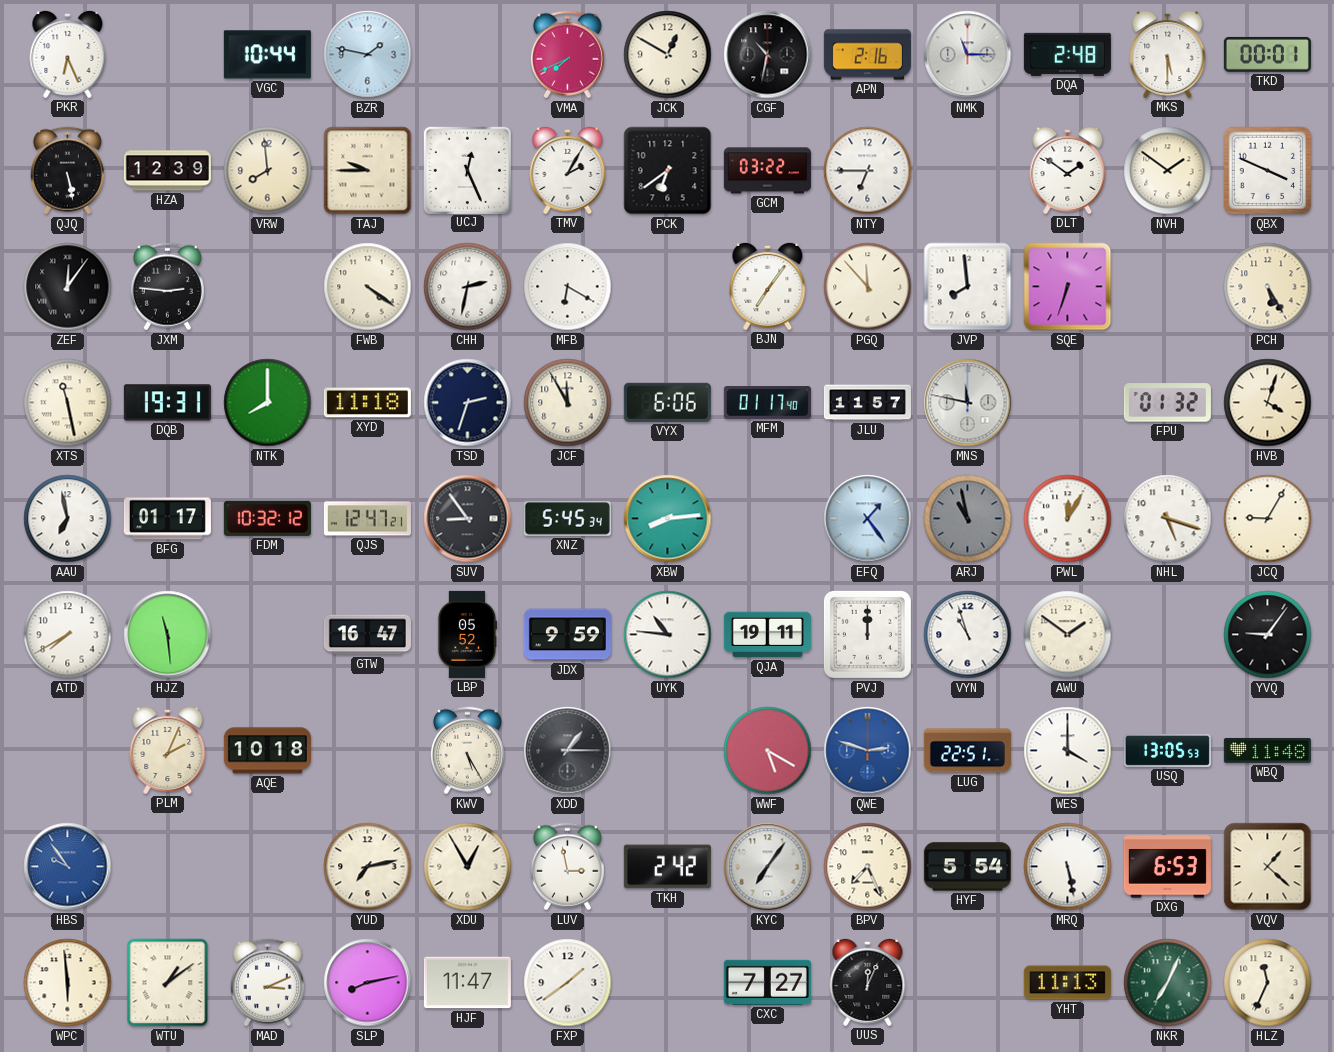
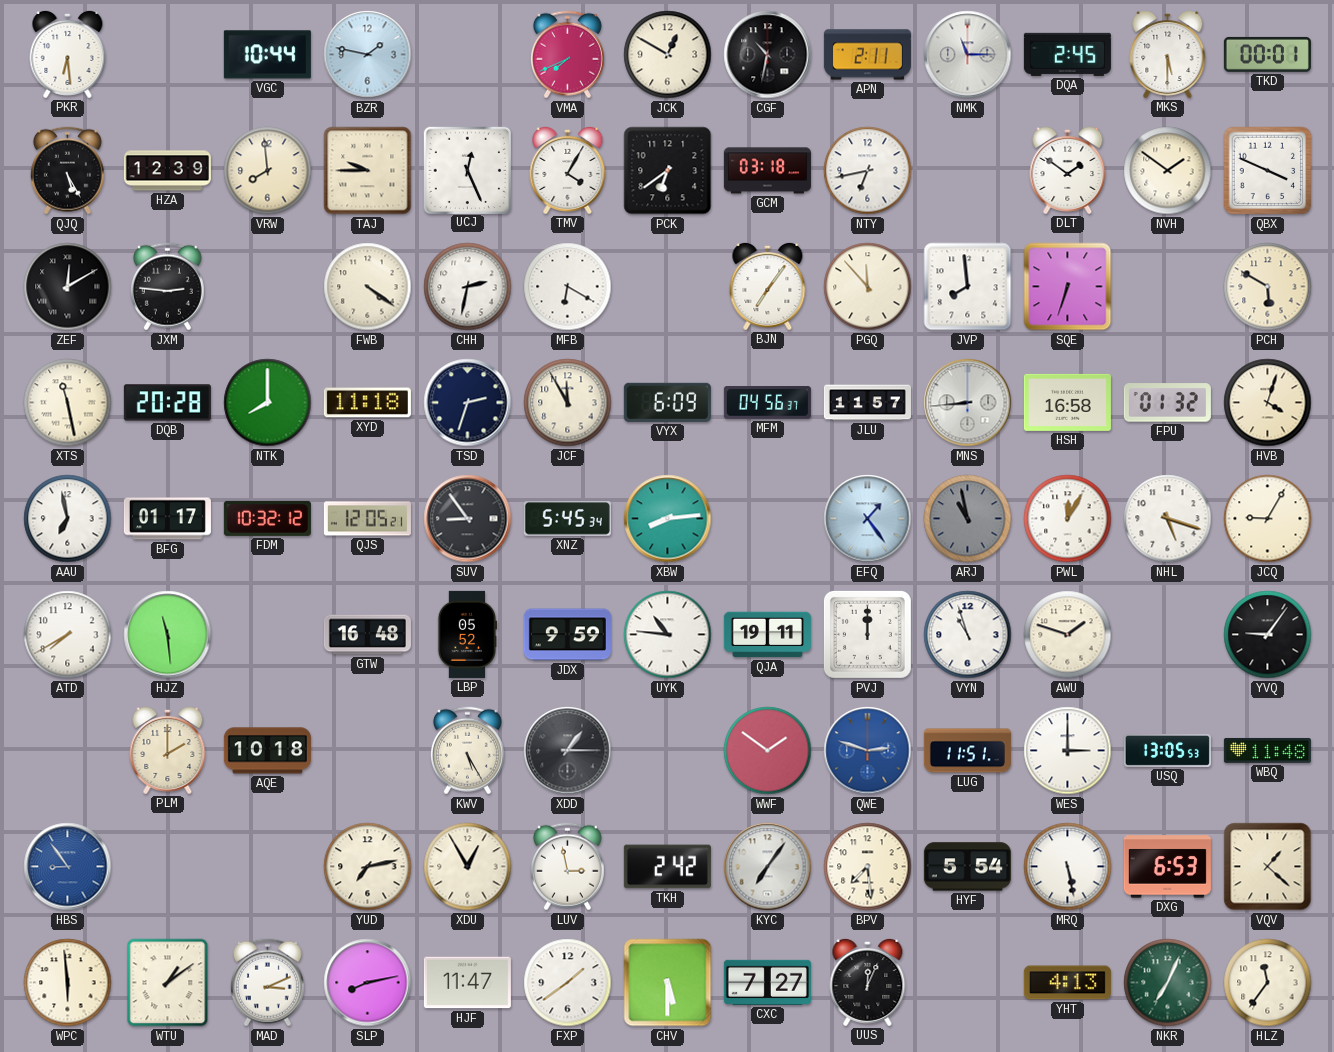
PKR: 6:26 -> 6:29
APN: 2:16 -> 2:11
DQA: 2:48 -> 2:45
QJQ: 5:28 -> 5:25
TMV: 2:05 -> 4:05
GCM: 03:22 -> 03:18
NTY: 6:45 -> 6:43
ZEF: 12:06 -> 12:10
PCH: 5:25 -> 5:50
DQB: 19:31 -> 20:28
VYX: 6:06 -> 6:09
MFM: 01:17 -> 04:56
MNS: 11:47 -> 8:44
HSH: none -> 16:58
QJS: 12:47 -> 12:05
GTW: 16:47 -> 16:48
AWU: 1:51 -> 1:48
PLM: 2:04 -> 2:00
WWF: 5:20 -> 1:51
LUG: 22:51 -> 11:51
WES: 4:00 -> 3:00
HBS: 9:54 -> 8:54
BPV: 7:26 -> 7:29
CHV: none -> 5:30
YHT: 11:13 -> 4:13
HLZ: 11:34 -> 11:36
